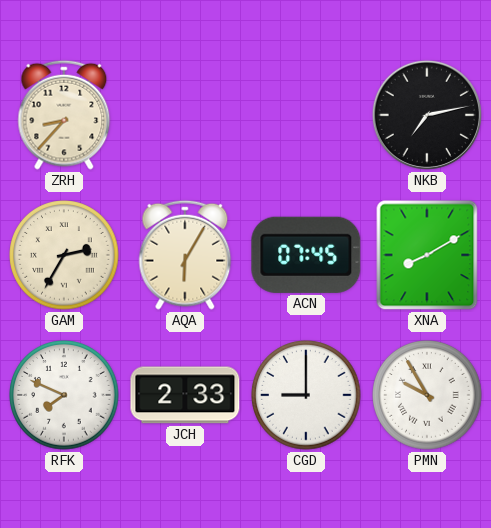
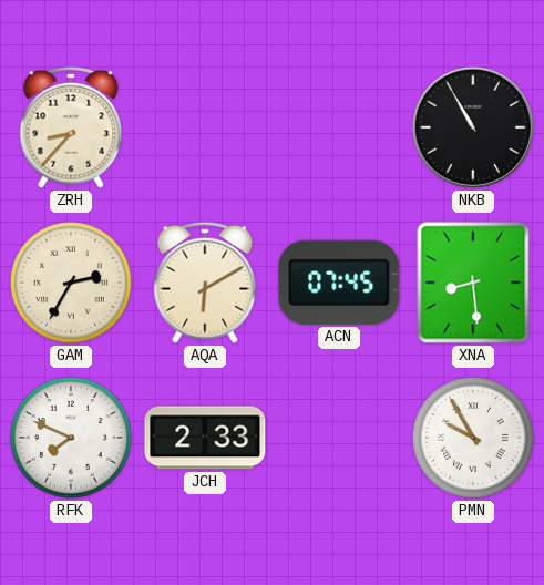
NKB: 7:13 -> 10:55
AQA: 6:05 -> 6:10
XNA: 8:10 -> 8:29
CGD: 9:00 -> none
